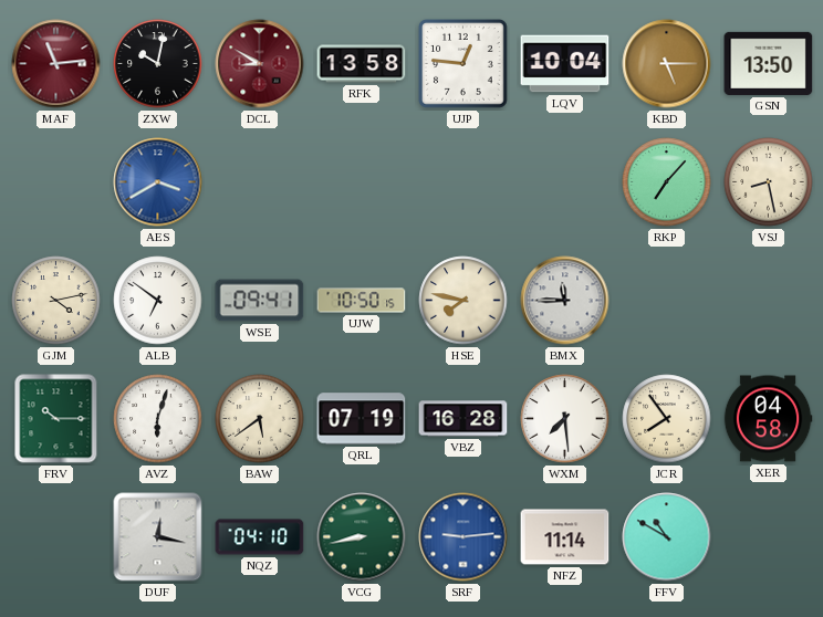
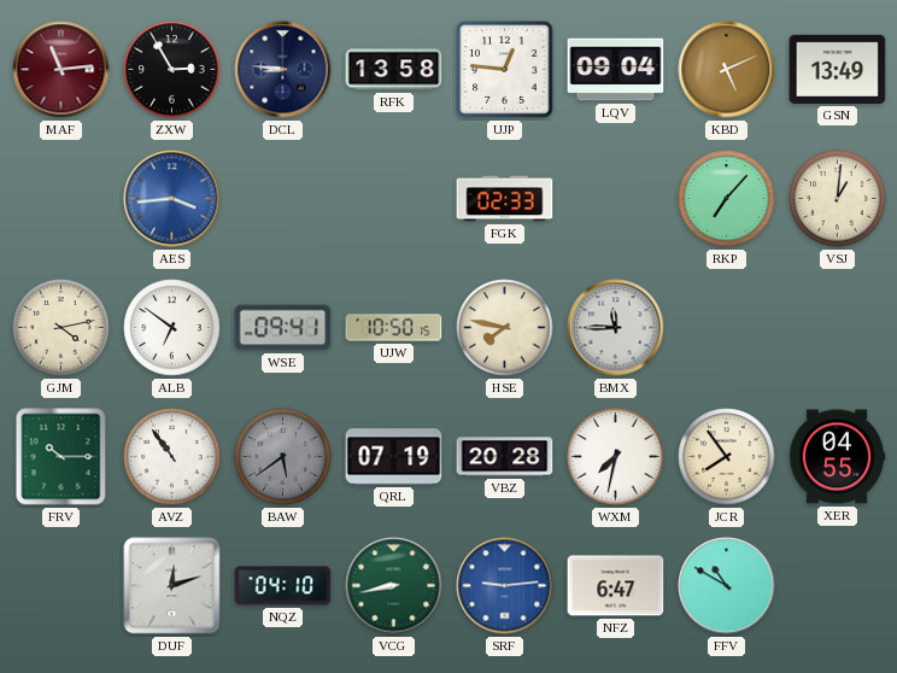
ZXW: 10:02 -> 2:55
DCL: 8:50 -> 8:46
DCL dial: burgundy -> navy
LQV: 10:04 -> 09:04
KBD: 5:15 -> 5:11
GSN: 13:50 -> 13:49
AES: 3:40 -> 3:44
FGK: none -> 02:33
VSJ: 8:28 -> 1:01
AVZ: 6:03 -> 10:54
BAW dial: cream -> grey
VBZ: 16:28 -> 20:28
WXM: 7:29 -> 7:32
XER: 04:58 -> 04:55
DUF: 12:17 -> 12:12
NFZ: 11:14 -> 6:47
